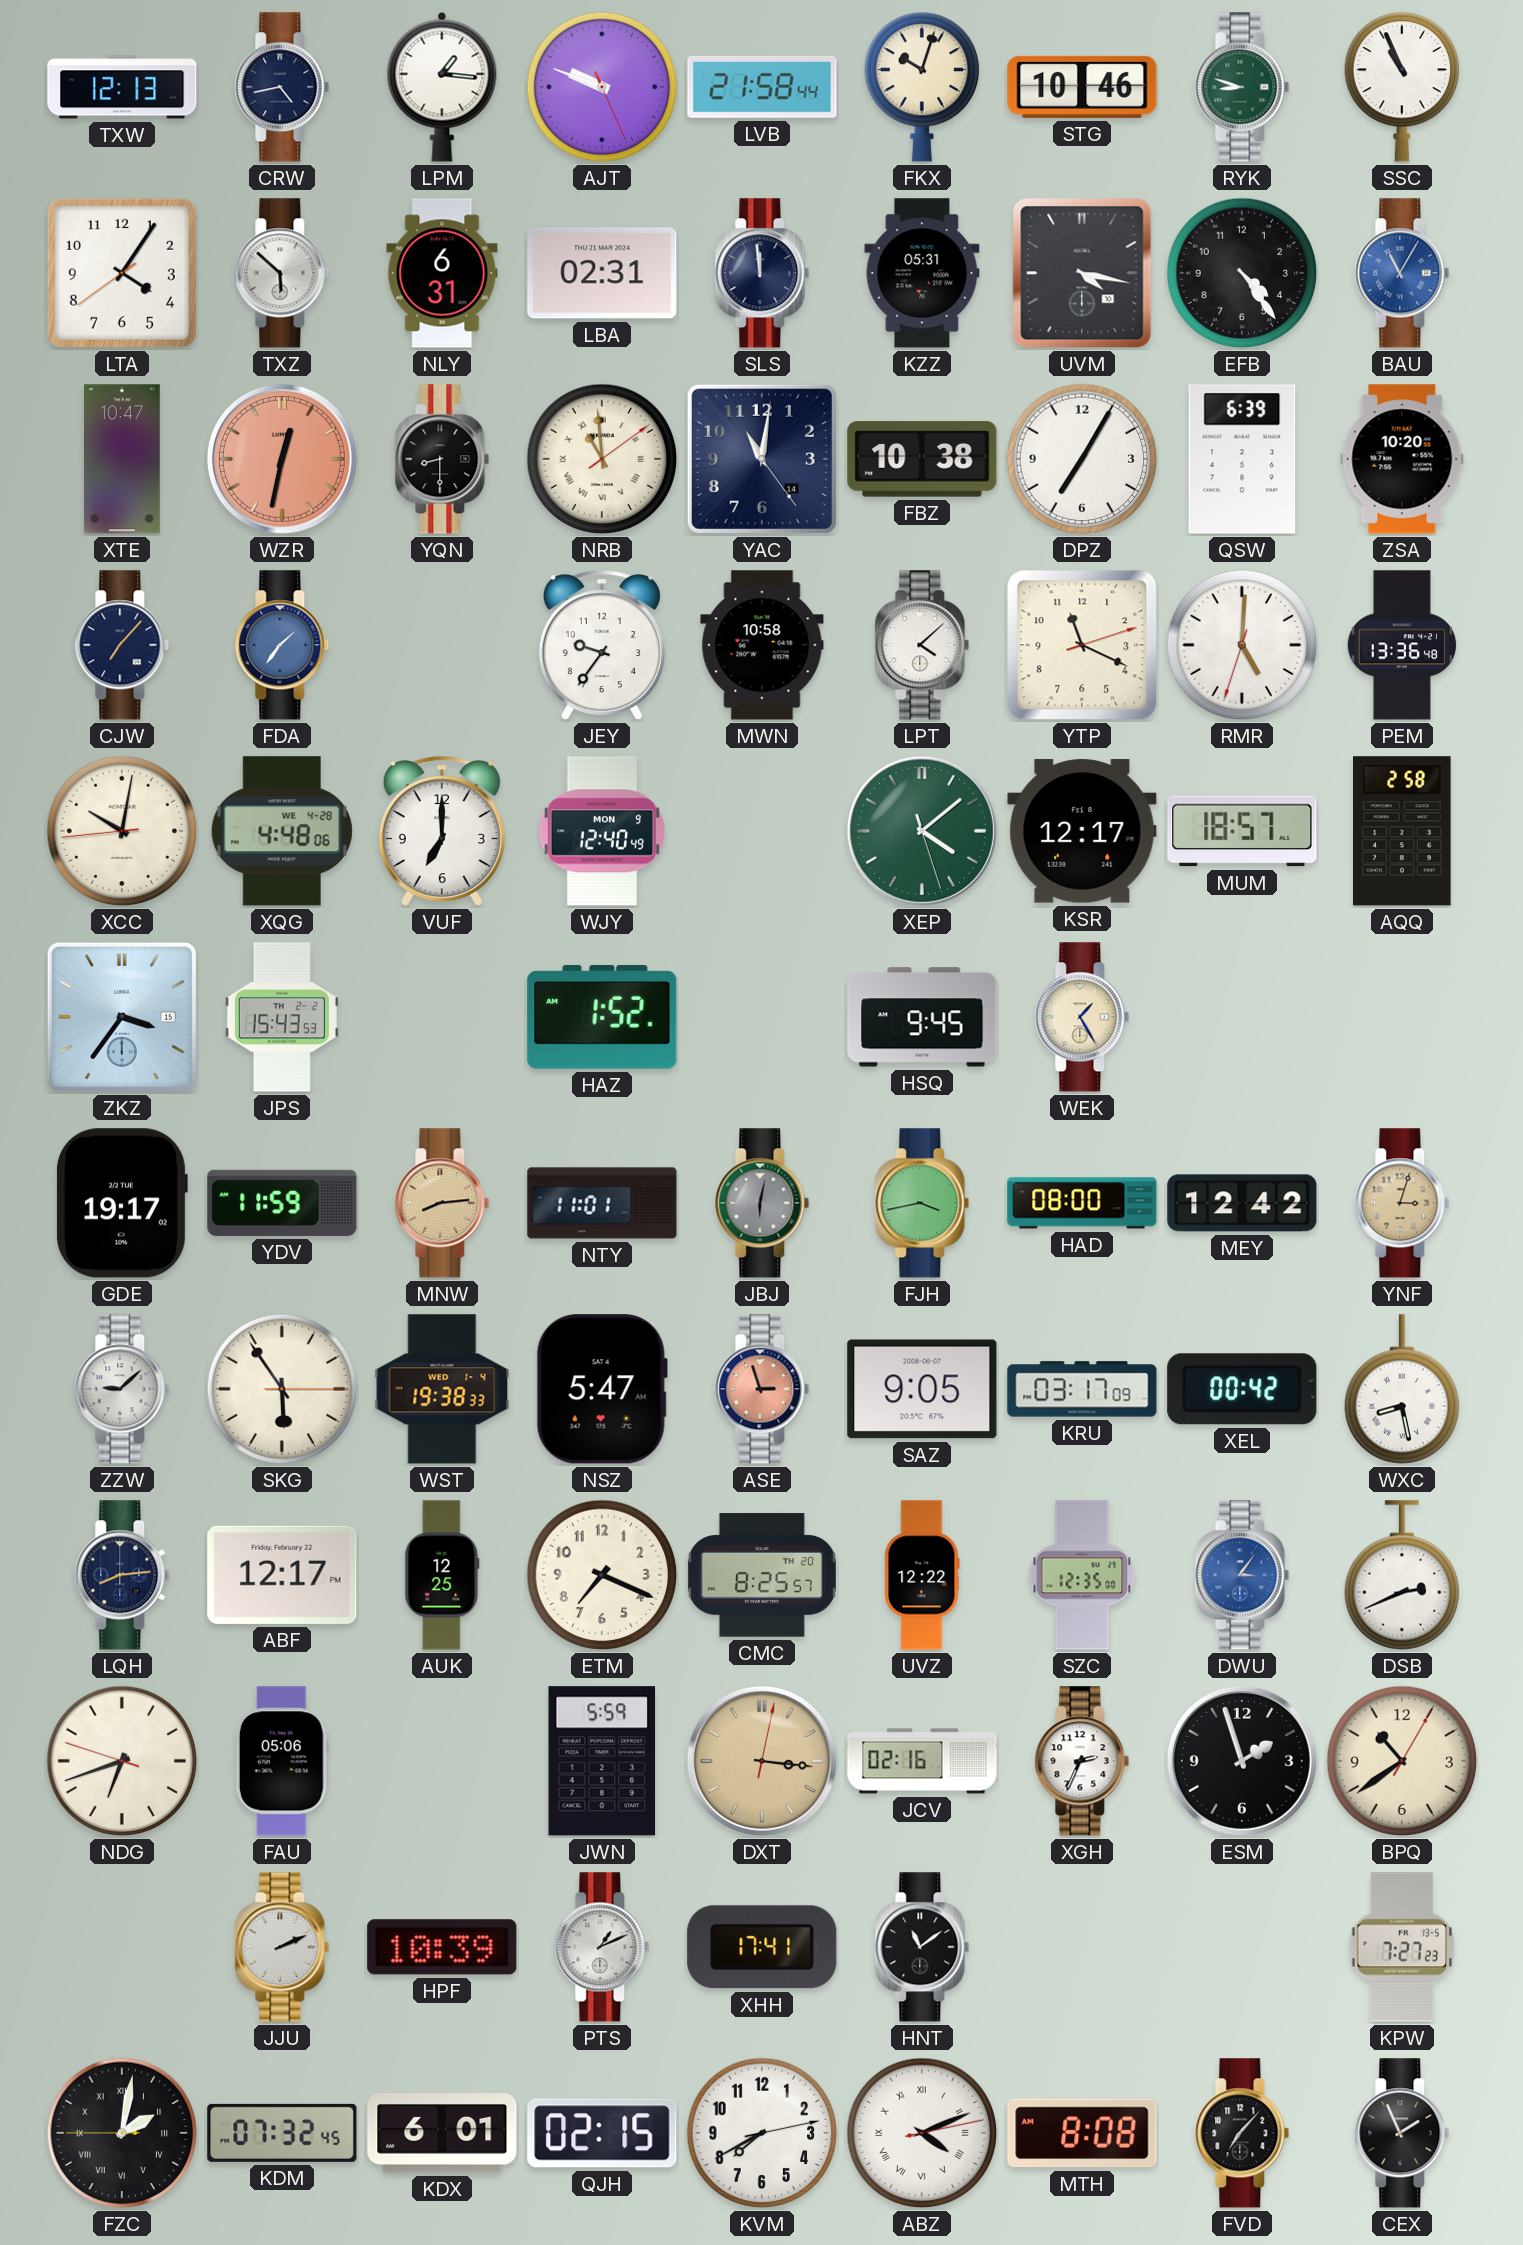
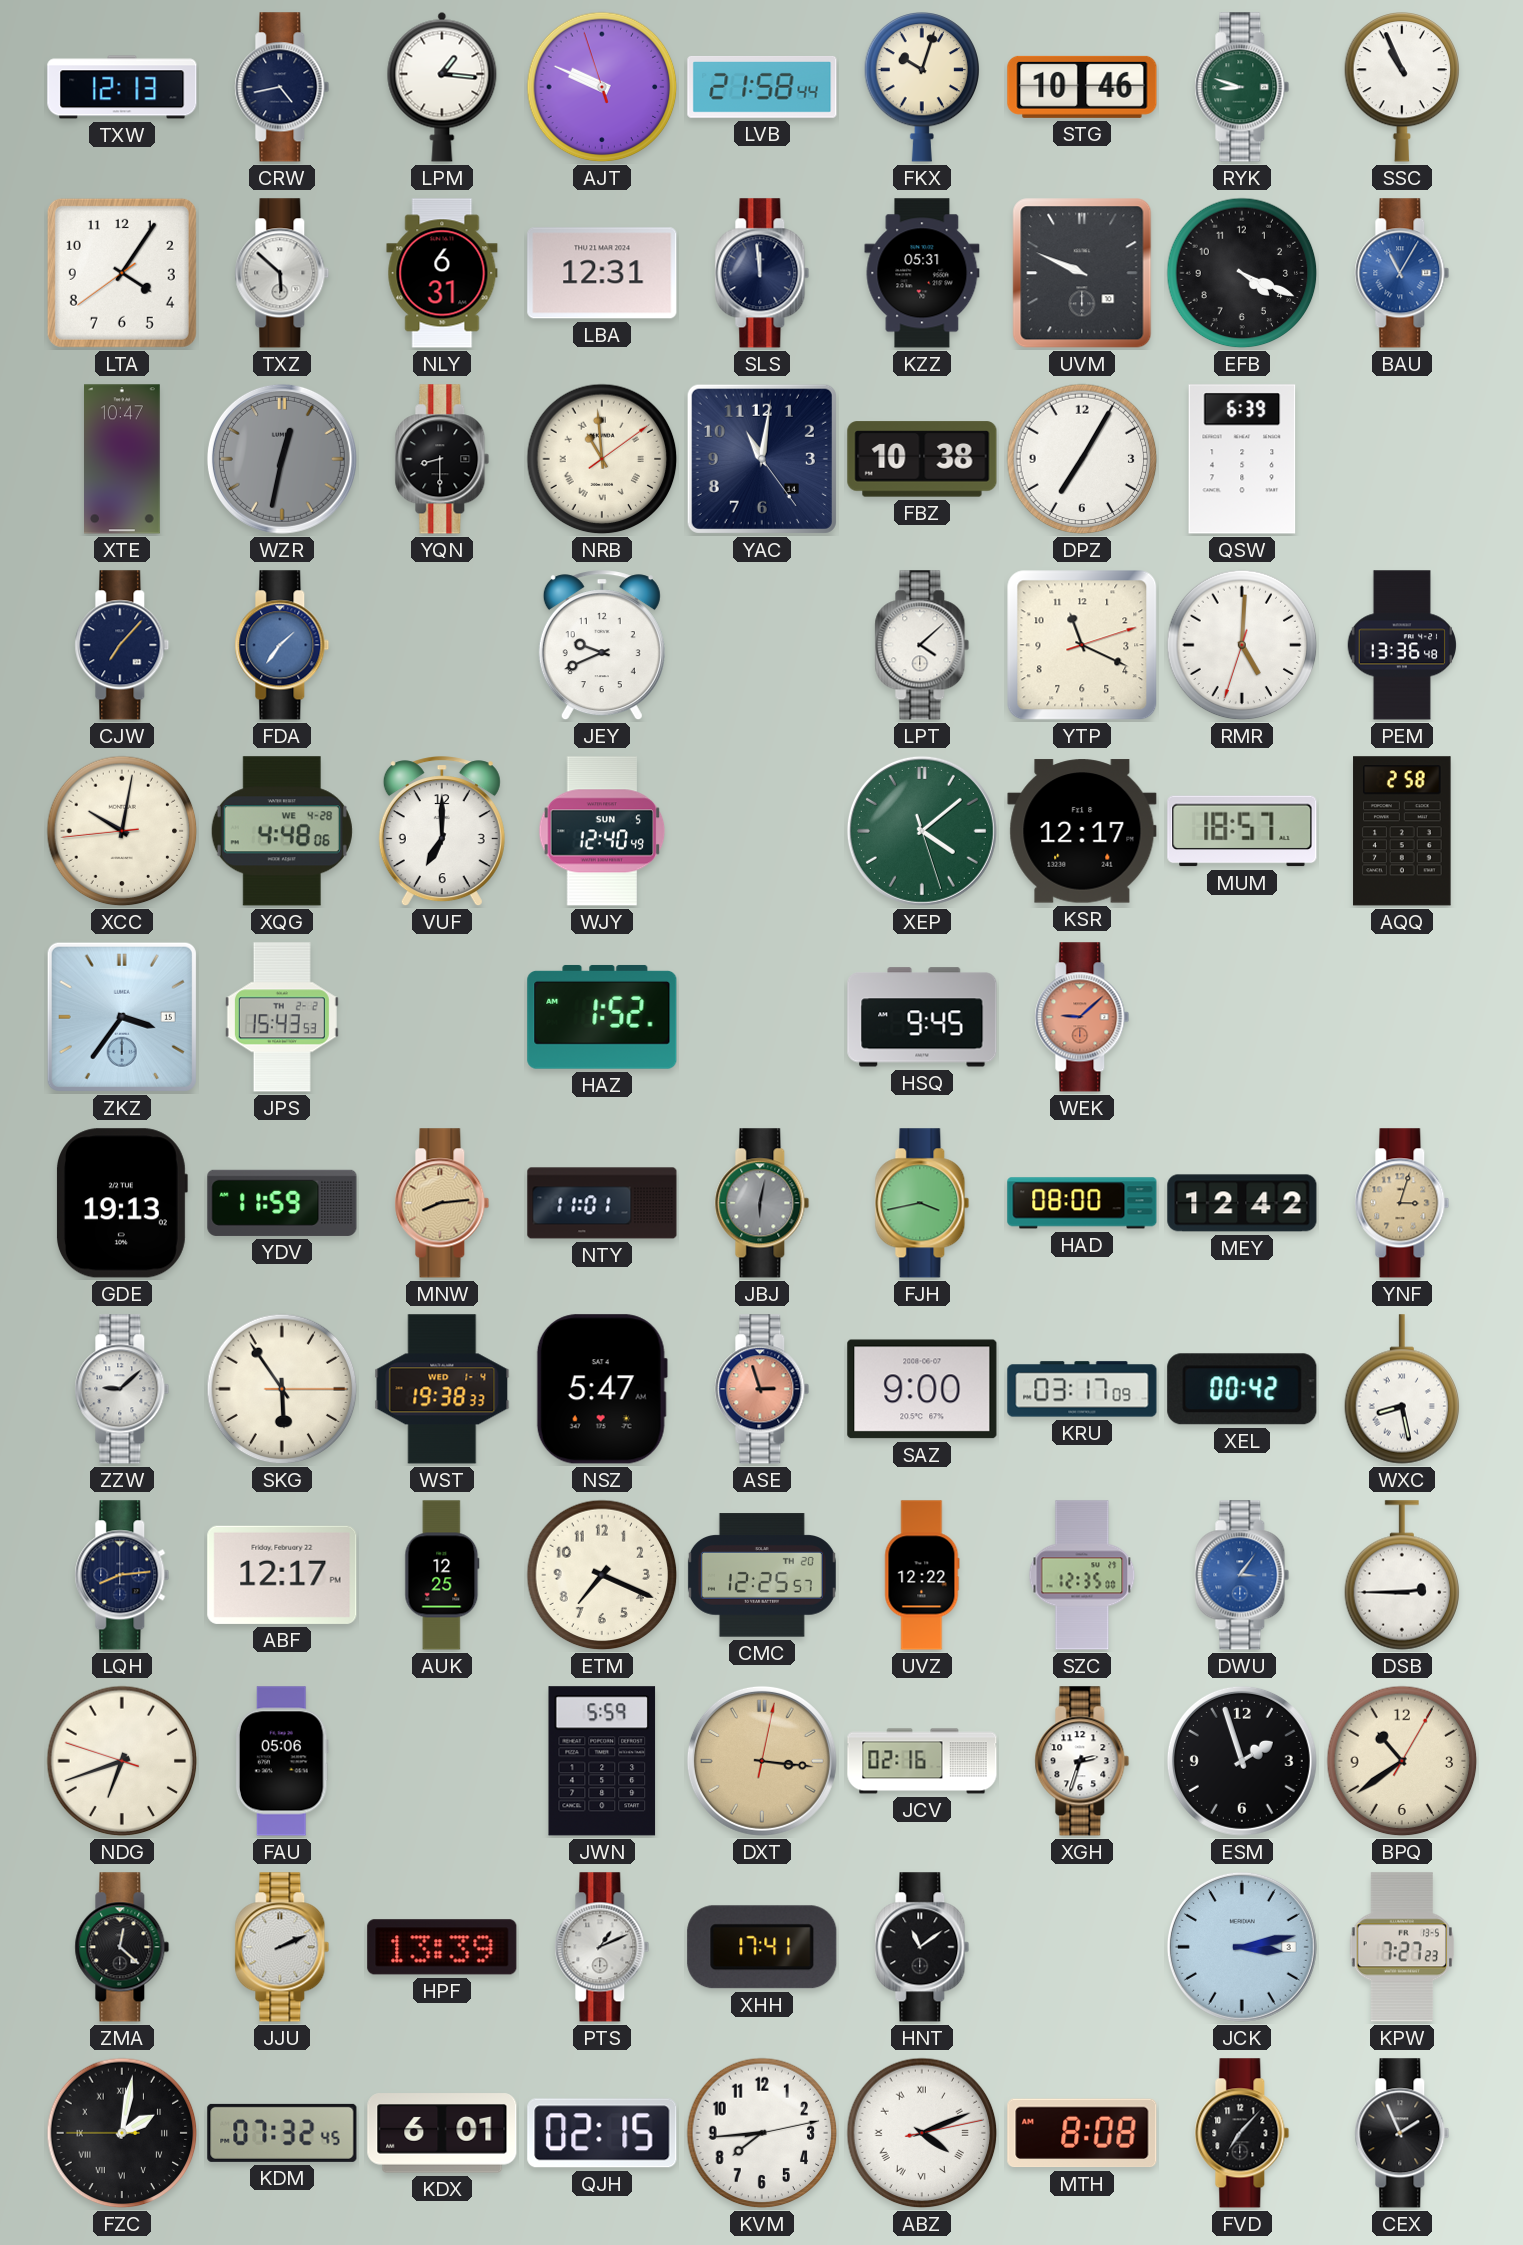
AJT: 9:48:26 -> 9:48:57
LBA: 02:31 -> 12:31
UVM: 4:17 -> 9:49
EFB: 4:24 -> 4:19
WZR dial: salmon -> grey
ZSA: 10:20 -> none
JEY: 9:36 -> 9:41
MWN: 10:58 -> none
WJY date: MON 9 -> SUN 5
WEK: 1:25 -> 9:08
WEK dial: cream -> salmon
GDE: 19:17 -> 19:13
SAZ: 9:05 -> 9:00
CMC: 8:25 -> 12:25
DSB: 2:41 -> 2:45
XGH: 2:34 -> 2:33
ZMA: none -> 12:22
HPF: 10:39 -> 13:39
JCK: none -> 3:13
KVM: 7:40 -> 7:44
